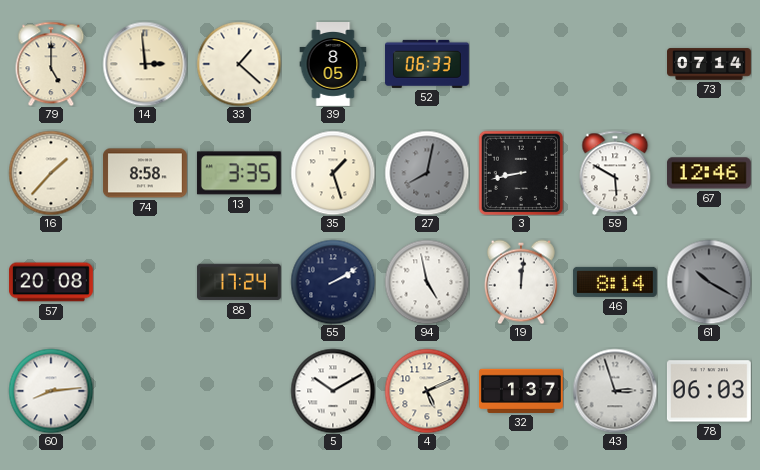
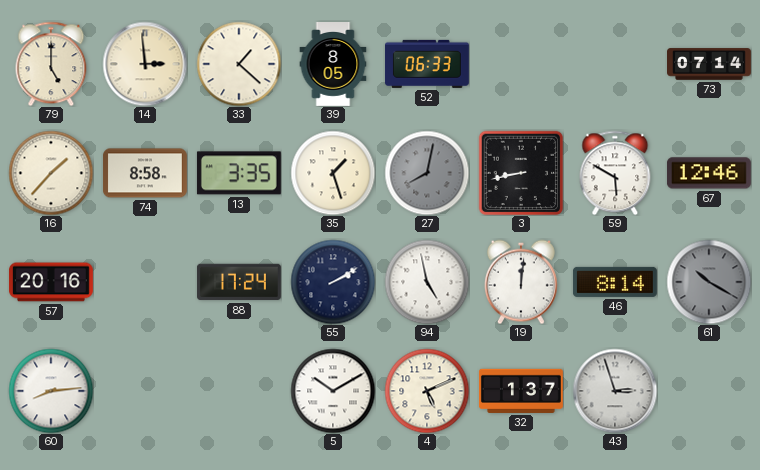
57: 20:08 -> 20:16
78: 06:03 -> none
